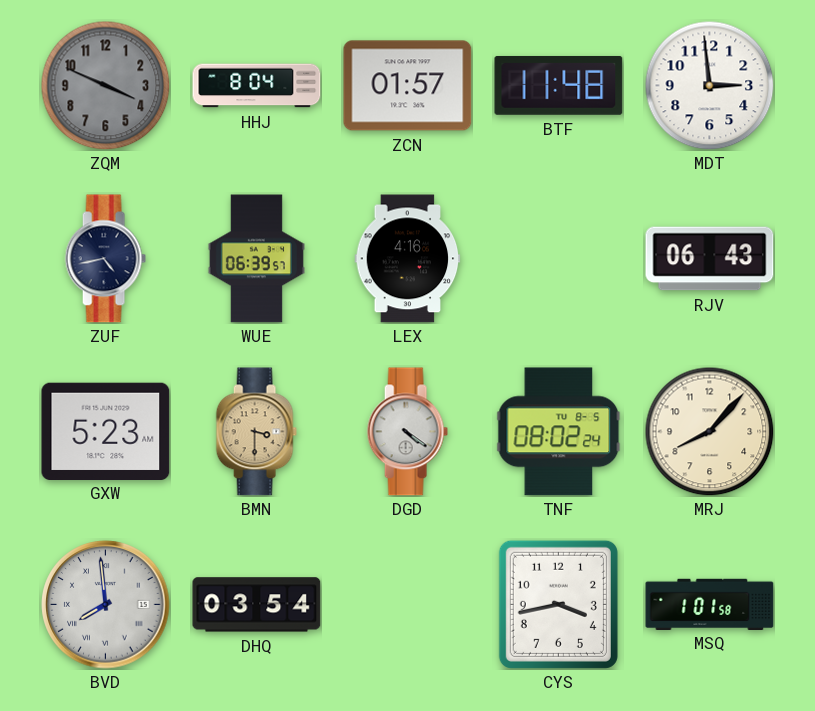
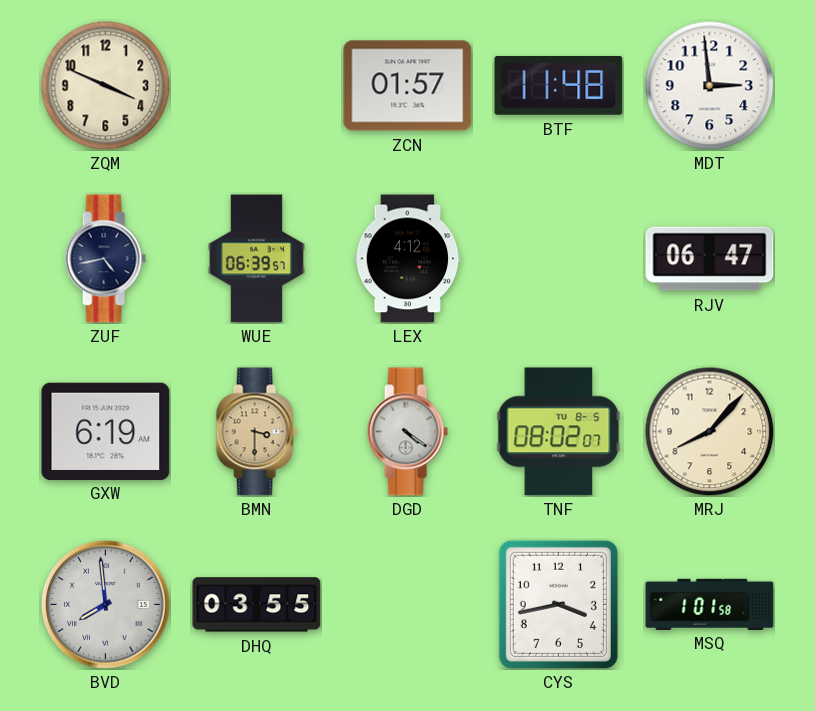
ZQM dial: grey -> cream
HHJ: 8:04 -> none
LEX: 4:16 -> 4:12
RJV: 06:43 -> 06:47
GXW: 5:23 -> 6:19
TNF: 08:02:24 -> 08:02:07
DHQ: 03:54 -> 03:55
